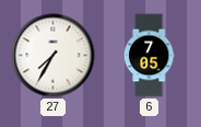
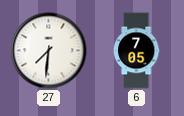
27: 7:35 -> 7:31
